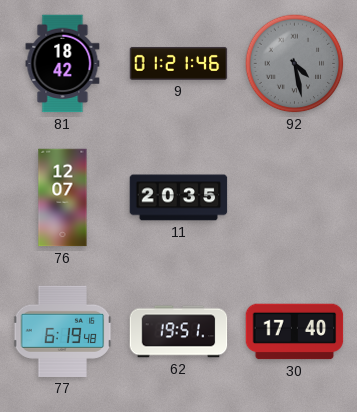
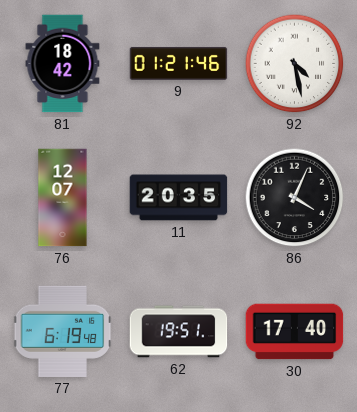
92 dial: grey -> white
86: none -> 4:04
